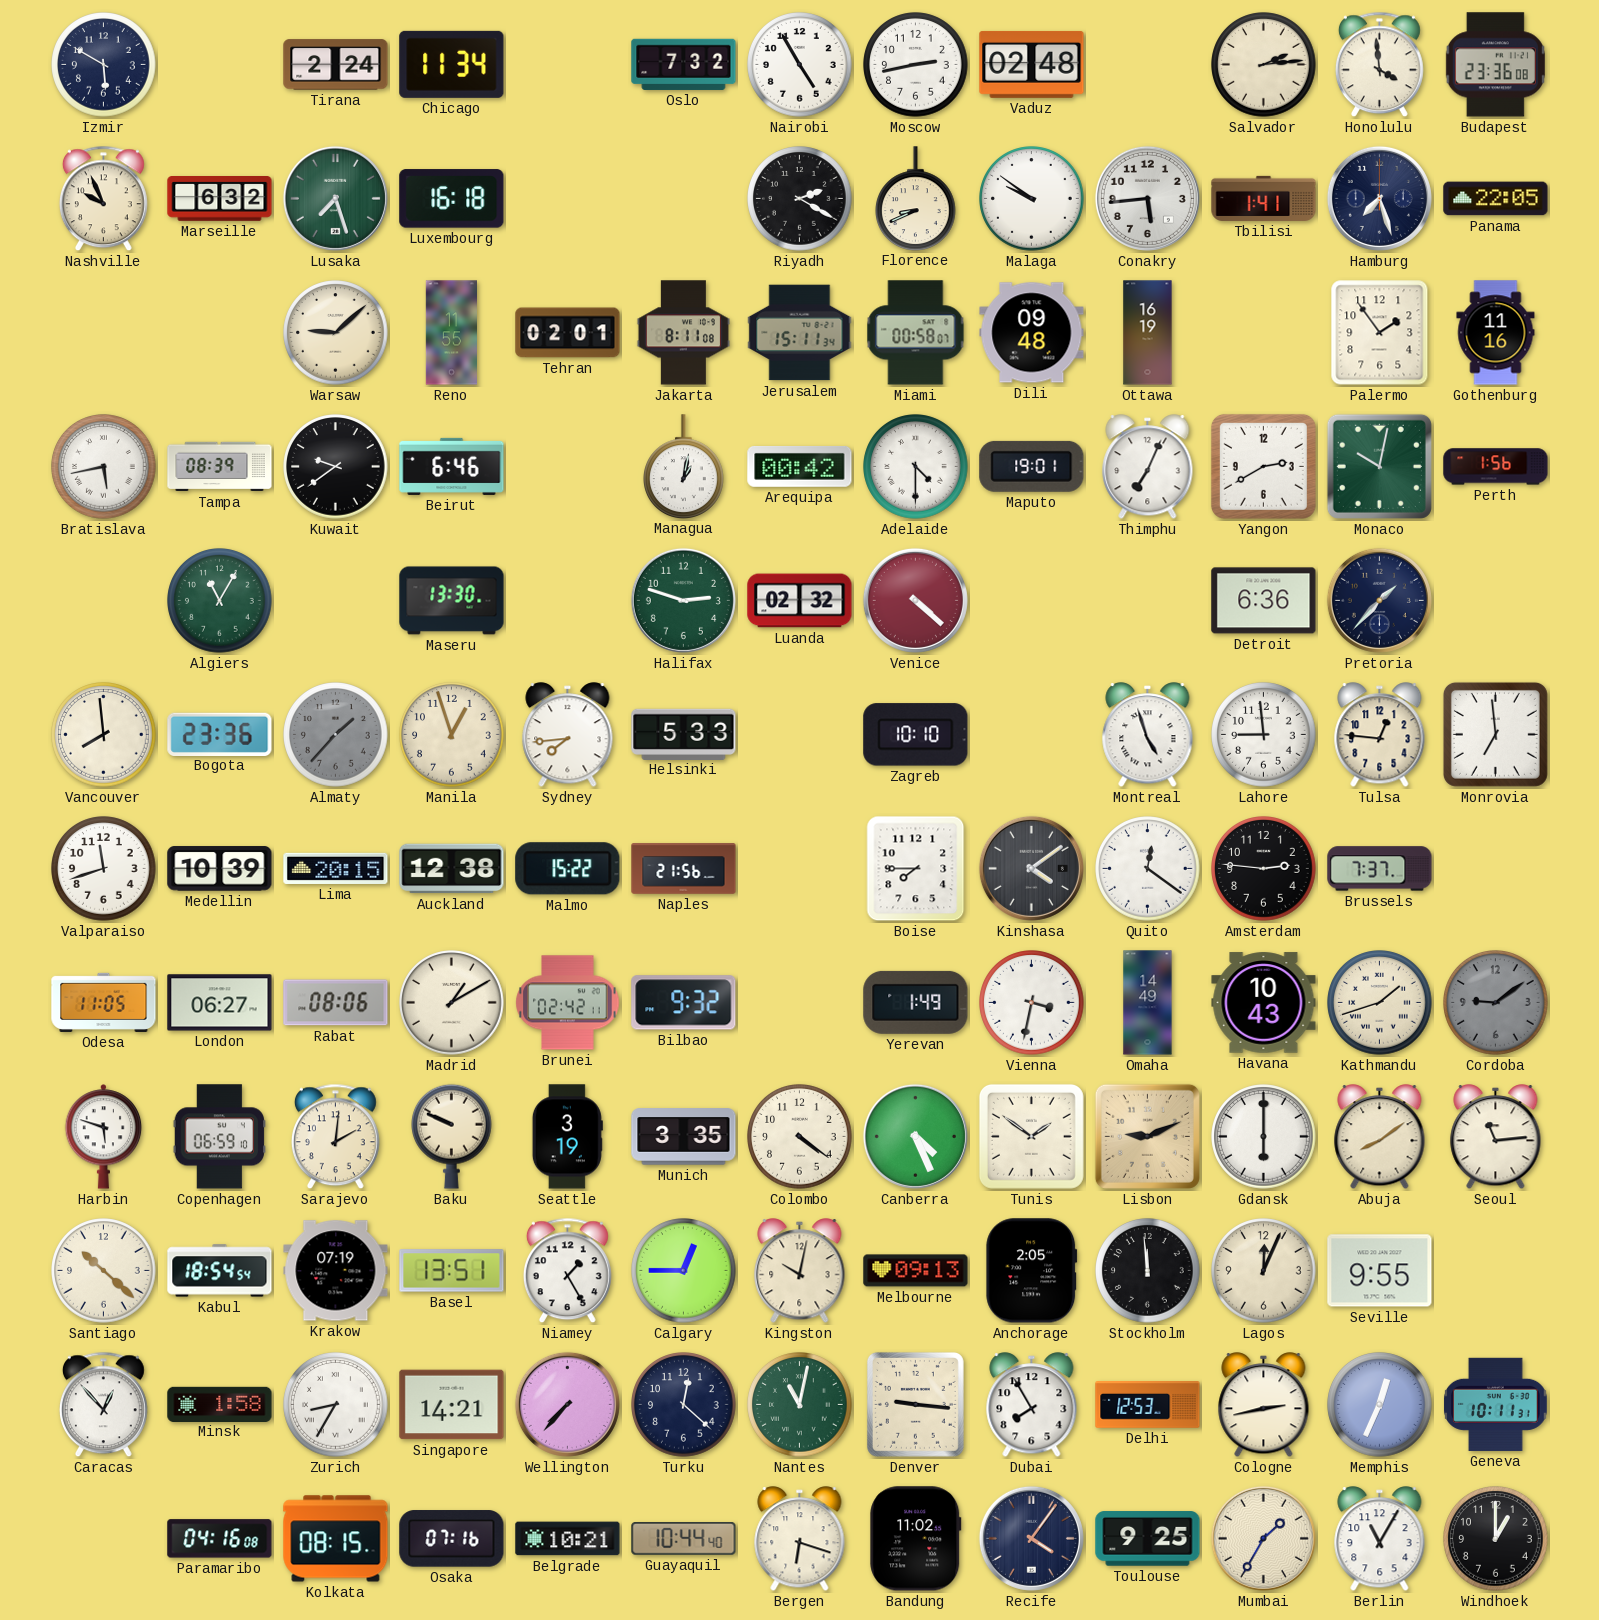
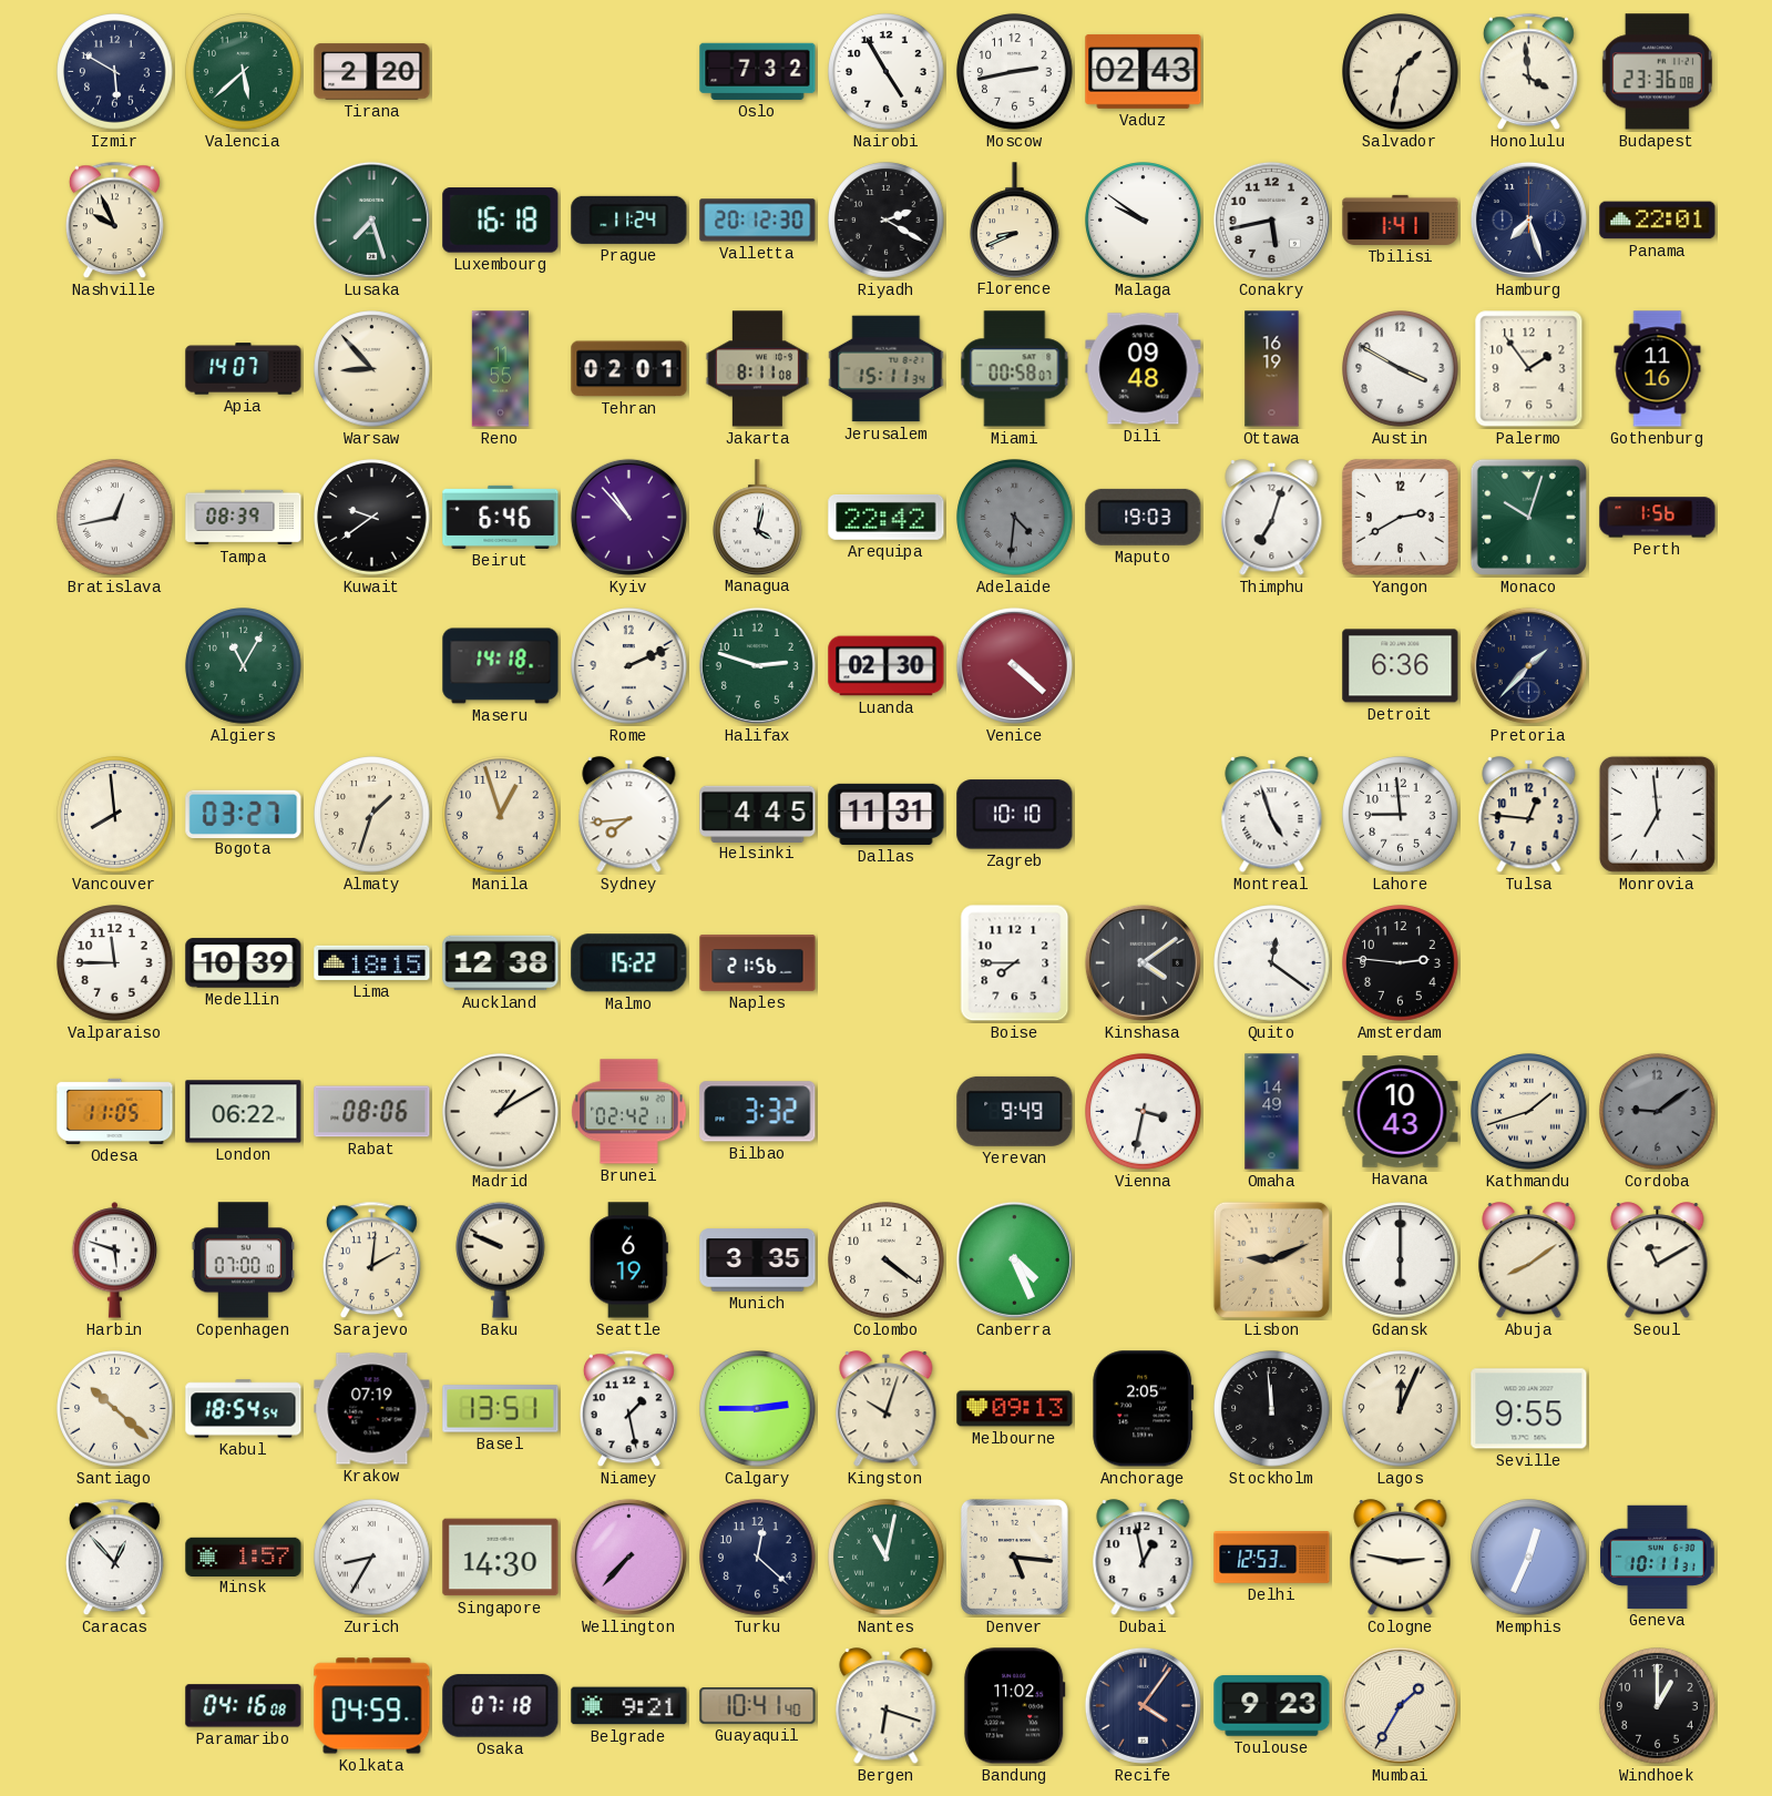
Valencia: none -> 5:38
Tirana: 2:24 -> 2:20
Chicago: 11:34 -> none
Vaduz: 02:48 -> 02:43
Salvador: 2:14 -> 1:32
Marseille: 6:32 -> none
Prague: none -> 11:24
Valletta: none -> 20:12
Conakry: 5:44 -> 5:43
Panama: 22:05 -> 22:01
Apia: none -> 14:07
Warsaw: 9:08 -> 8:53
Austin: none -> 3:50
Bratislava: 5:43 -> 12:43
Kyiv: none -> 10:53
Managua: 1:02 -> 4:02
Arequipa: 00:42 -> 22:42
Adelaide: 4:30 -> 4:31
Adelaide dial: white -> grey
Maputo: 19:01 -> 19:03
Thimphu: 7:04 -> 7:03
Monaco: 10:02 -> 10:03
Maseru: 13:30 -> 14:18
Rome: none -> 2:11
Luanda: 02:32 -> 02:30
Bogota: 23:36 -> 03:27
Almaty: 1:37 -> 1:33
Almaty dial: grey -> cream
Helsinki: 5:33 -> 4:45
Dallas: none -> 11:31
Valparaiso: 11:42 -> 11:45
Lima: 20:15 -> 18:15
Brussels: 7:37 -> none
London: 06:27 -> 06:22
Bilbao: 9:32 -> 3:32
Yerevan: 1:49 -> 9:49
Copenhagen: 06:59 -> 07:00
Seattle: 3:19 -> 6:19
Tunis: 1:51 -> none
Seoul: 11:14 -> 11:10
Niamey: 1:25 -> 1:28
Calgary: 12:45 -> 2:45
Kingston: 10:02 -> 10:03
Minsk: 1:58 -> 1:57
Singapore: 14:21 -> 14:30
Denver: 9:16 -> 5:16
Dubai: 7:55 -> 12:58
Cologne: 2:43 -> 2:47
Kolkata: 08:15 -> 04:59
Osaka: 07:16 -> 07:18
Belgrade: 10:21 -> 9:21
Guayaquil: 10:44 -> 10:41
Toulouse: 9:25 -> 9:23
Berlin: 11:05 -> none
